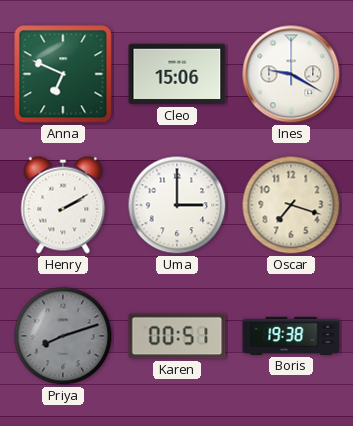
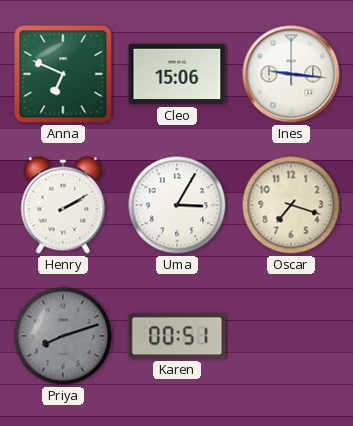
Ines: 9:20 -> 9:16
Uma: 3:00 -> 3:05
Boris: 19:38 -> none
